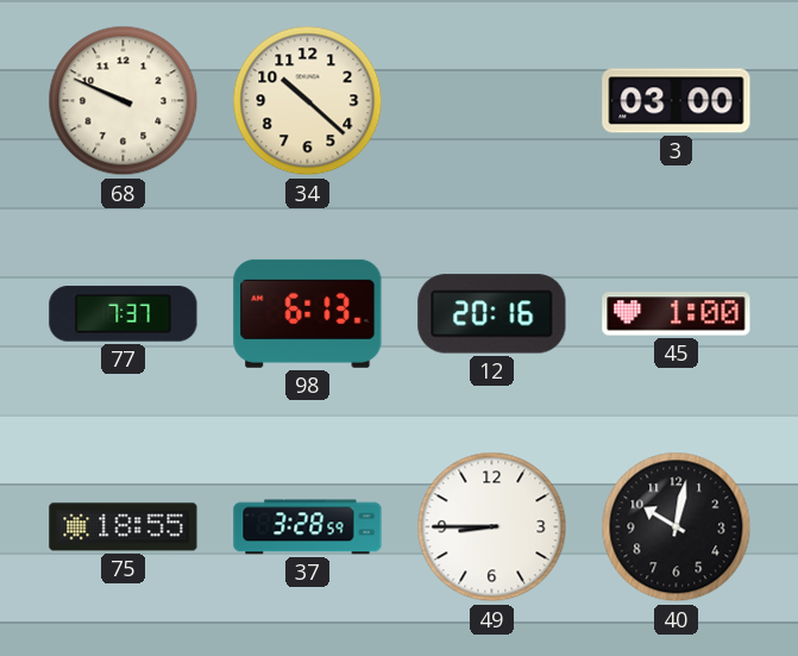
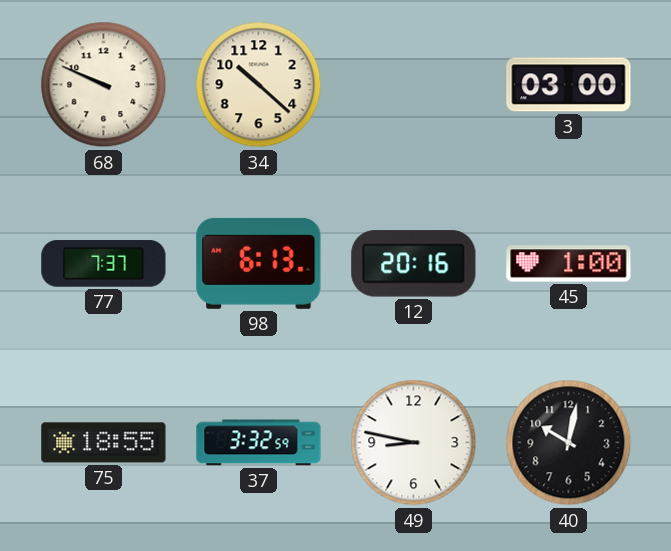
37: 3:28 -> 3:32
49: 8:45 -> 8:47
